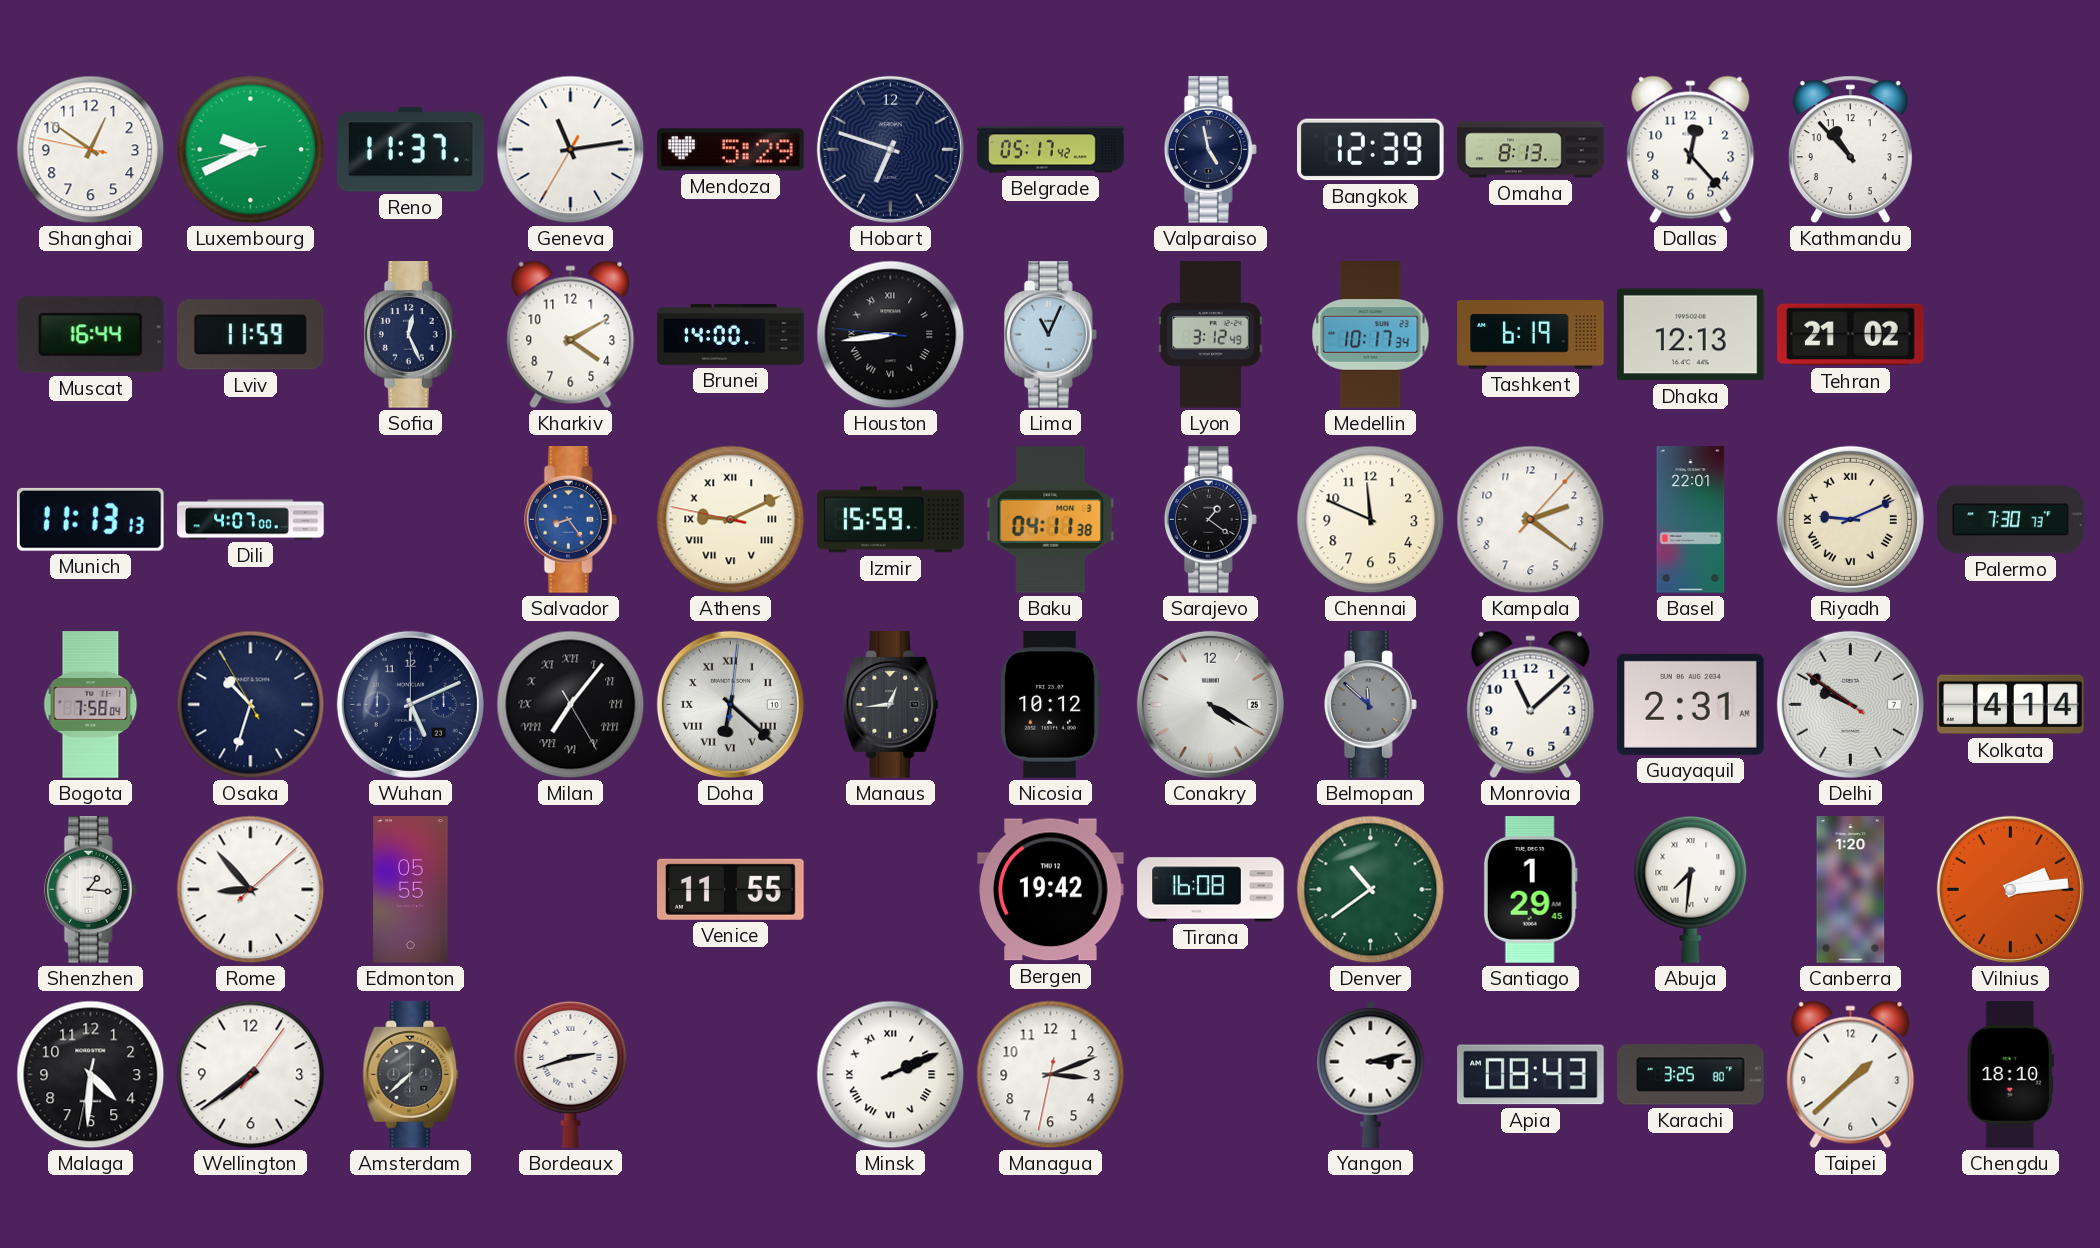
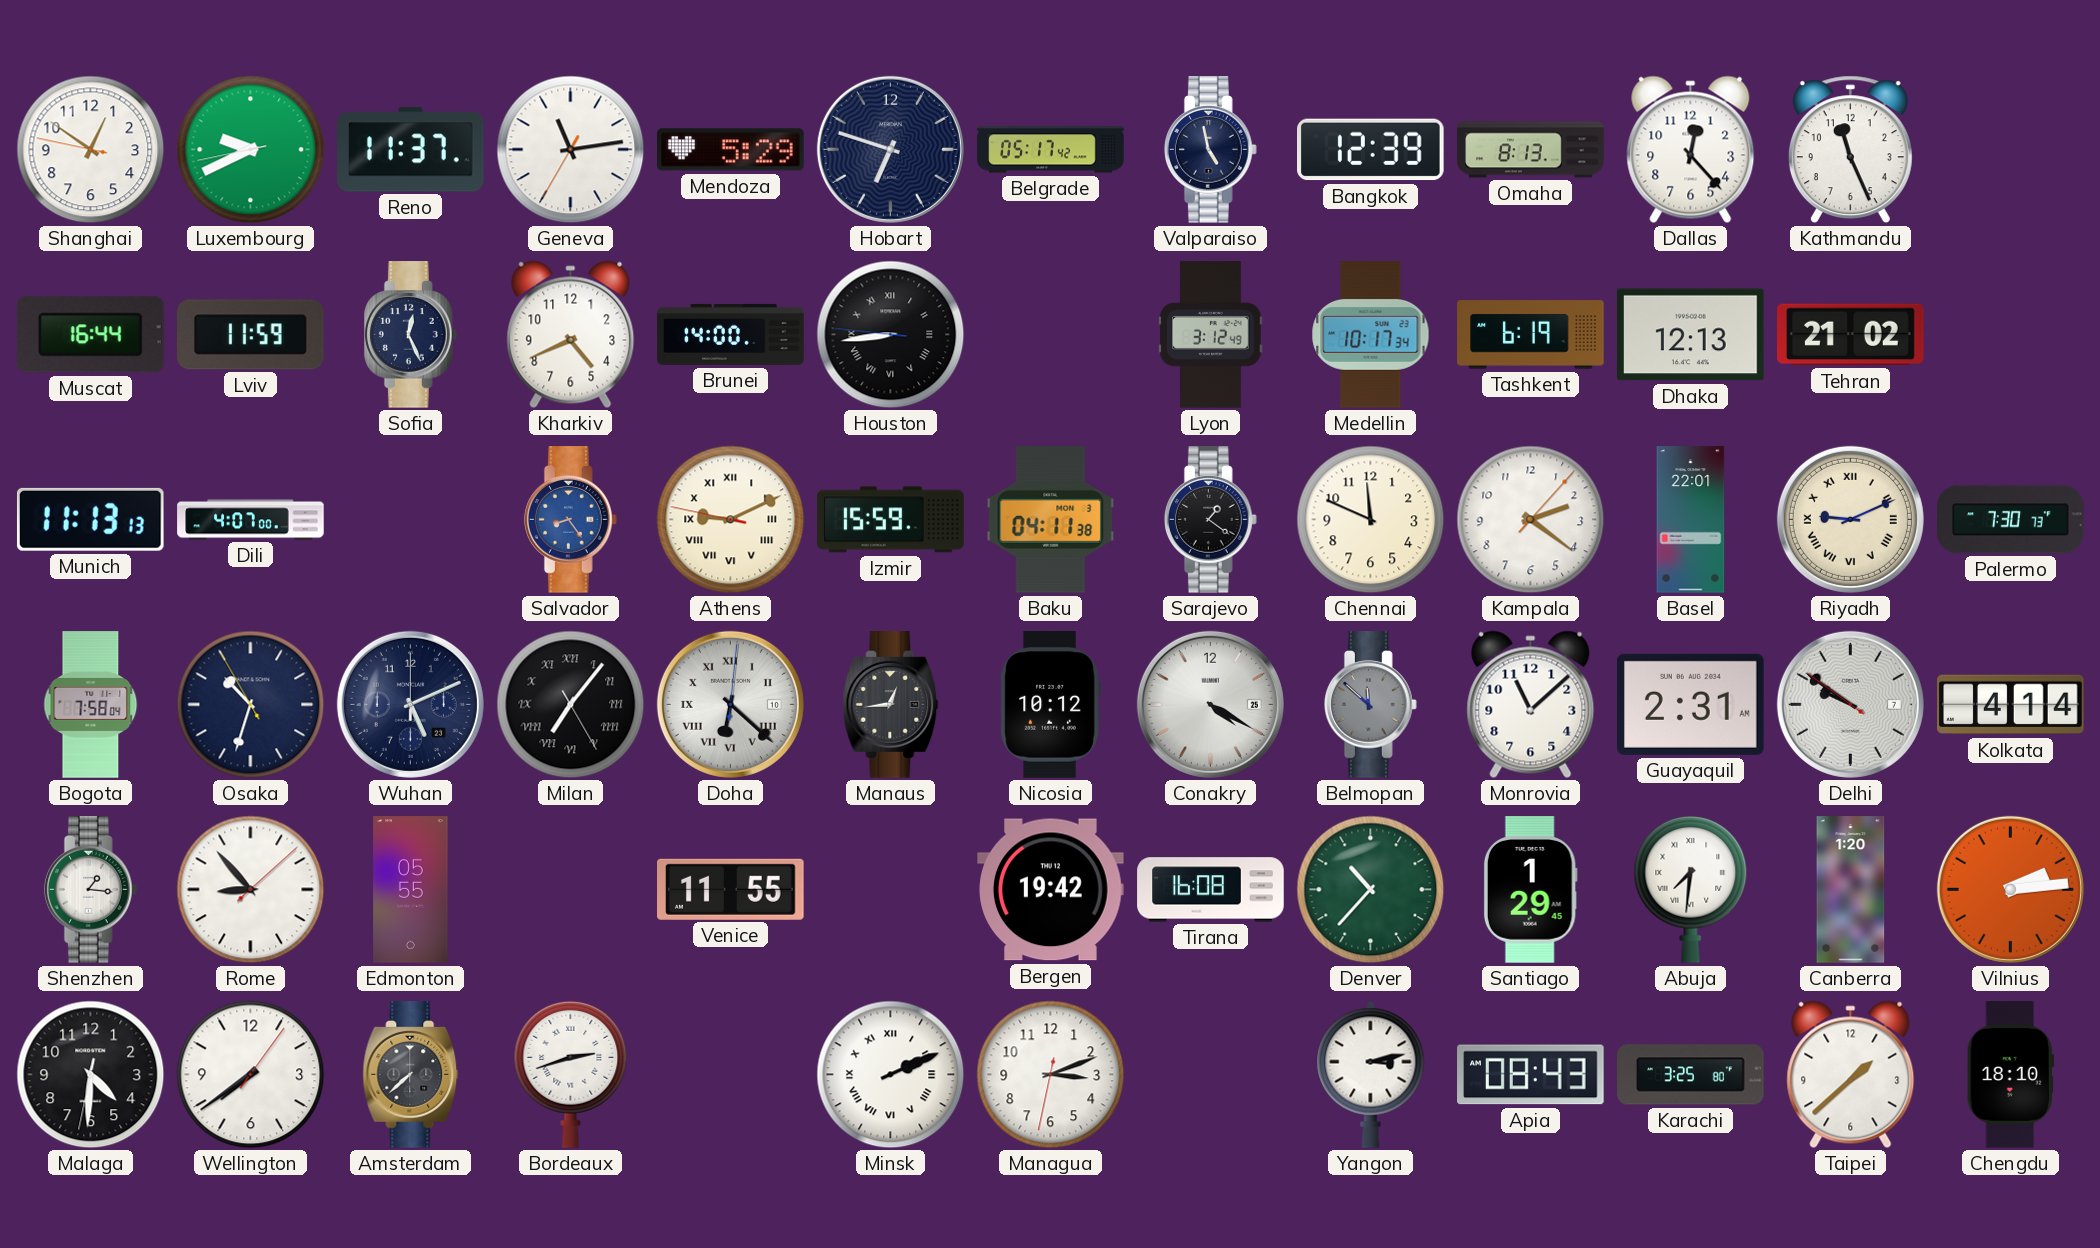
Kathmandu: 10:53 -> 11:26
Kharkiv: 4:10 -> 4:41
Lima: 11:04 -> none
Denver: 10:39 -> 10:37
